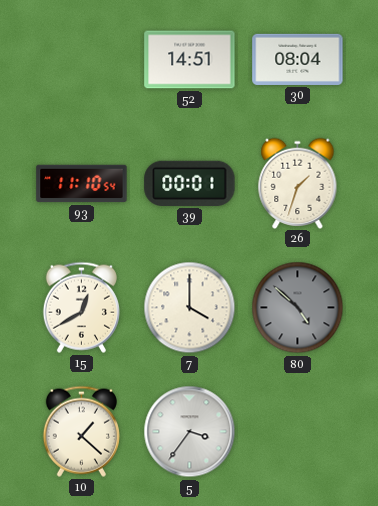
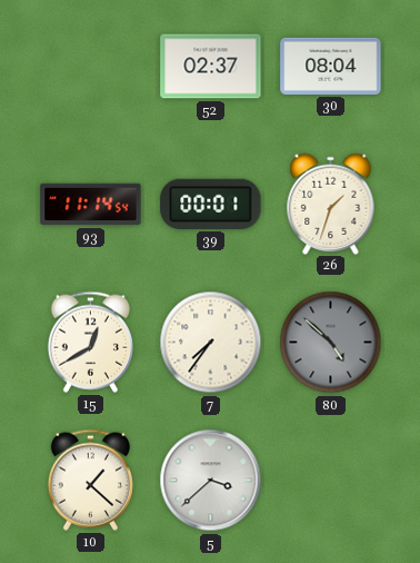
52: 14:51 -> 02:37
93: 11:10 -> 11:14
7: 4:00 -> 7:36
5: 3:36 -> 3:38
